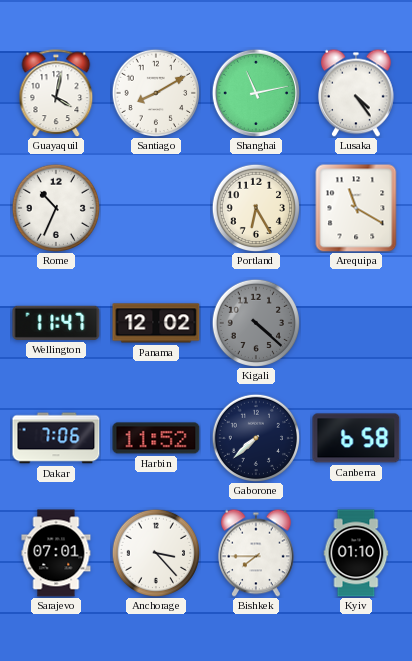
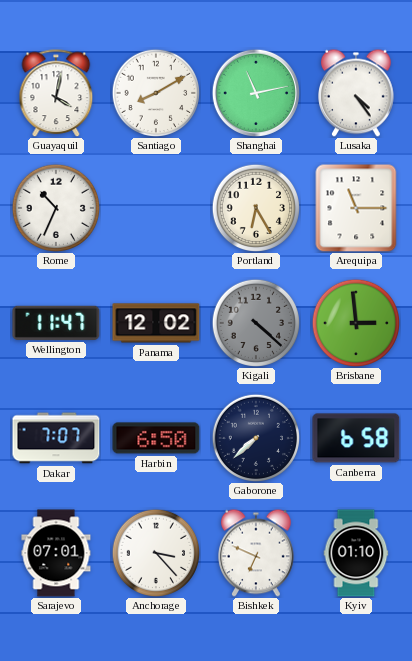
Arequipa: 11:20 -> 11:15
Brisbane: none -> 2:59
Dakar: 7:06 -> 7:07
Harbin: 11:52 -> 6:50
Bishkek: 7:45 -> 6:49
